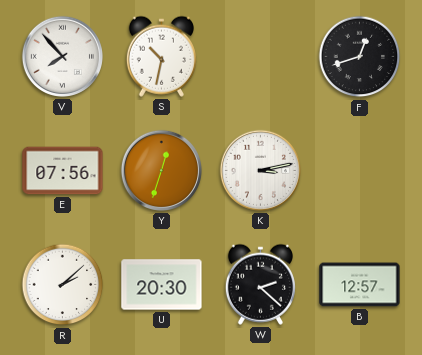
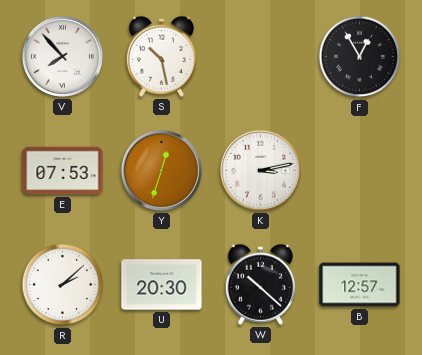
S: 10:32 -> 10:28
F: 12:42 -> 12:55
E: 07:56 -> 07:53
W: 2:22 -> 10:22
